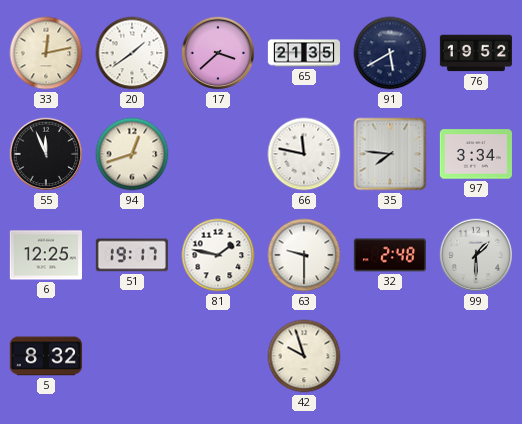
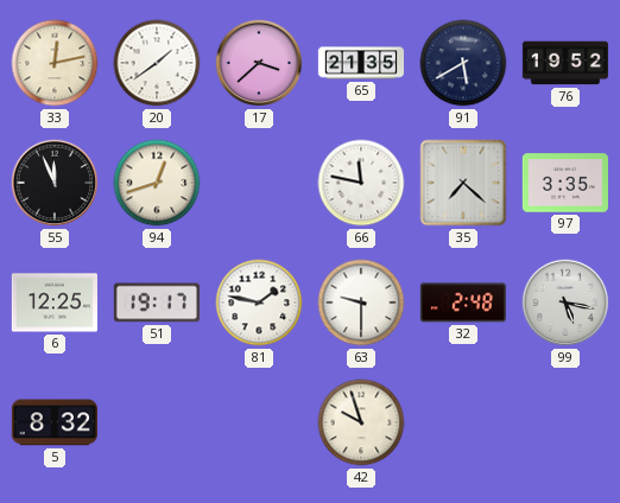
35: 7:46 -> 7:22
97: 3:34 -> 3:35
99: 1:30 -> 5:17
